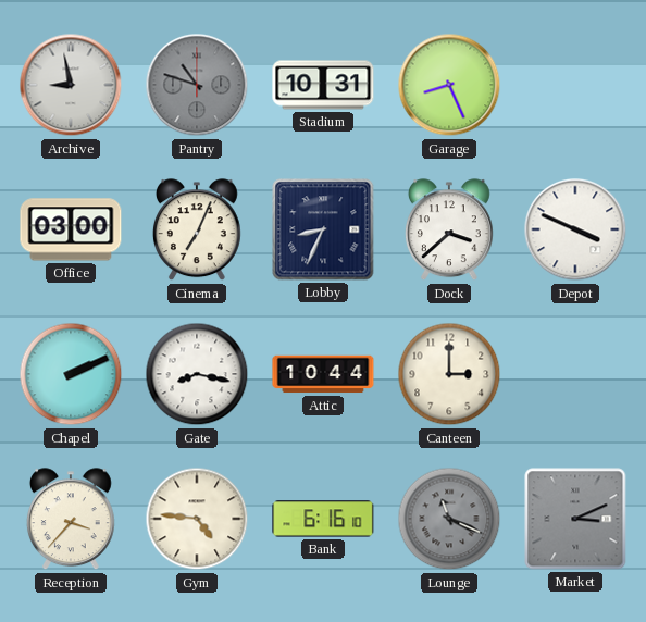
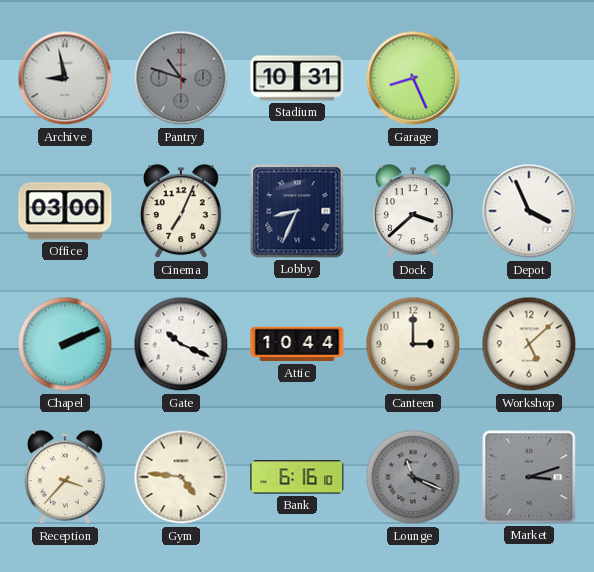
Depot: 3:49 -> 3:56
Gate: 8:17 -> 10:19
Workshop: none -> 5:08
Market: 3:11 -> 3:12
